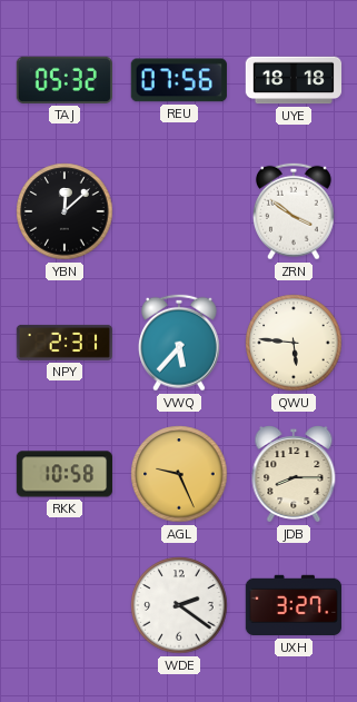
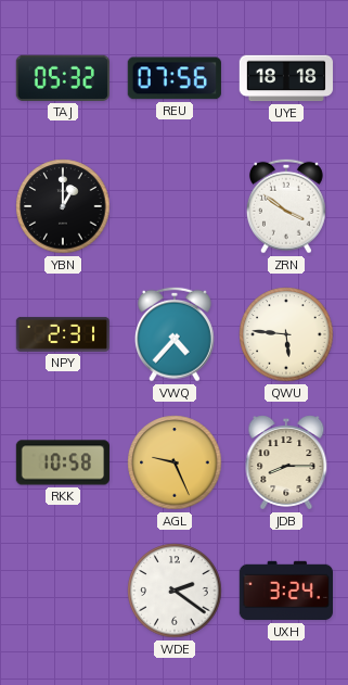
YBN: 12:08 -> 1:00
VWQ: 5:37 -> 4:37
UXH: 3:27 -> 3:24
